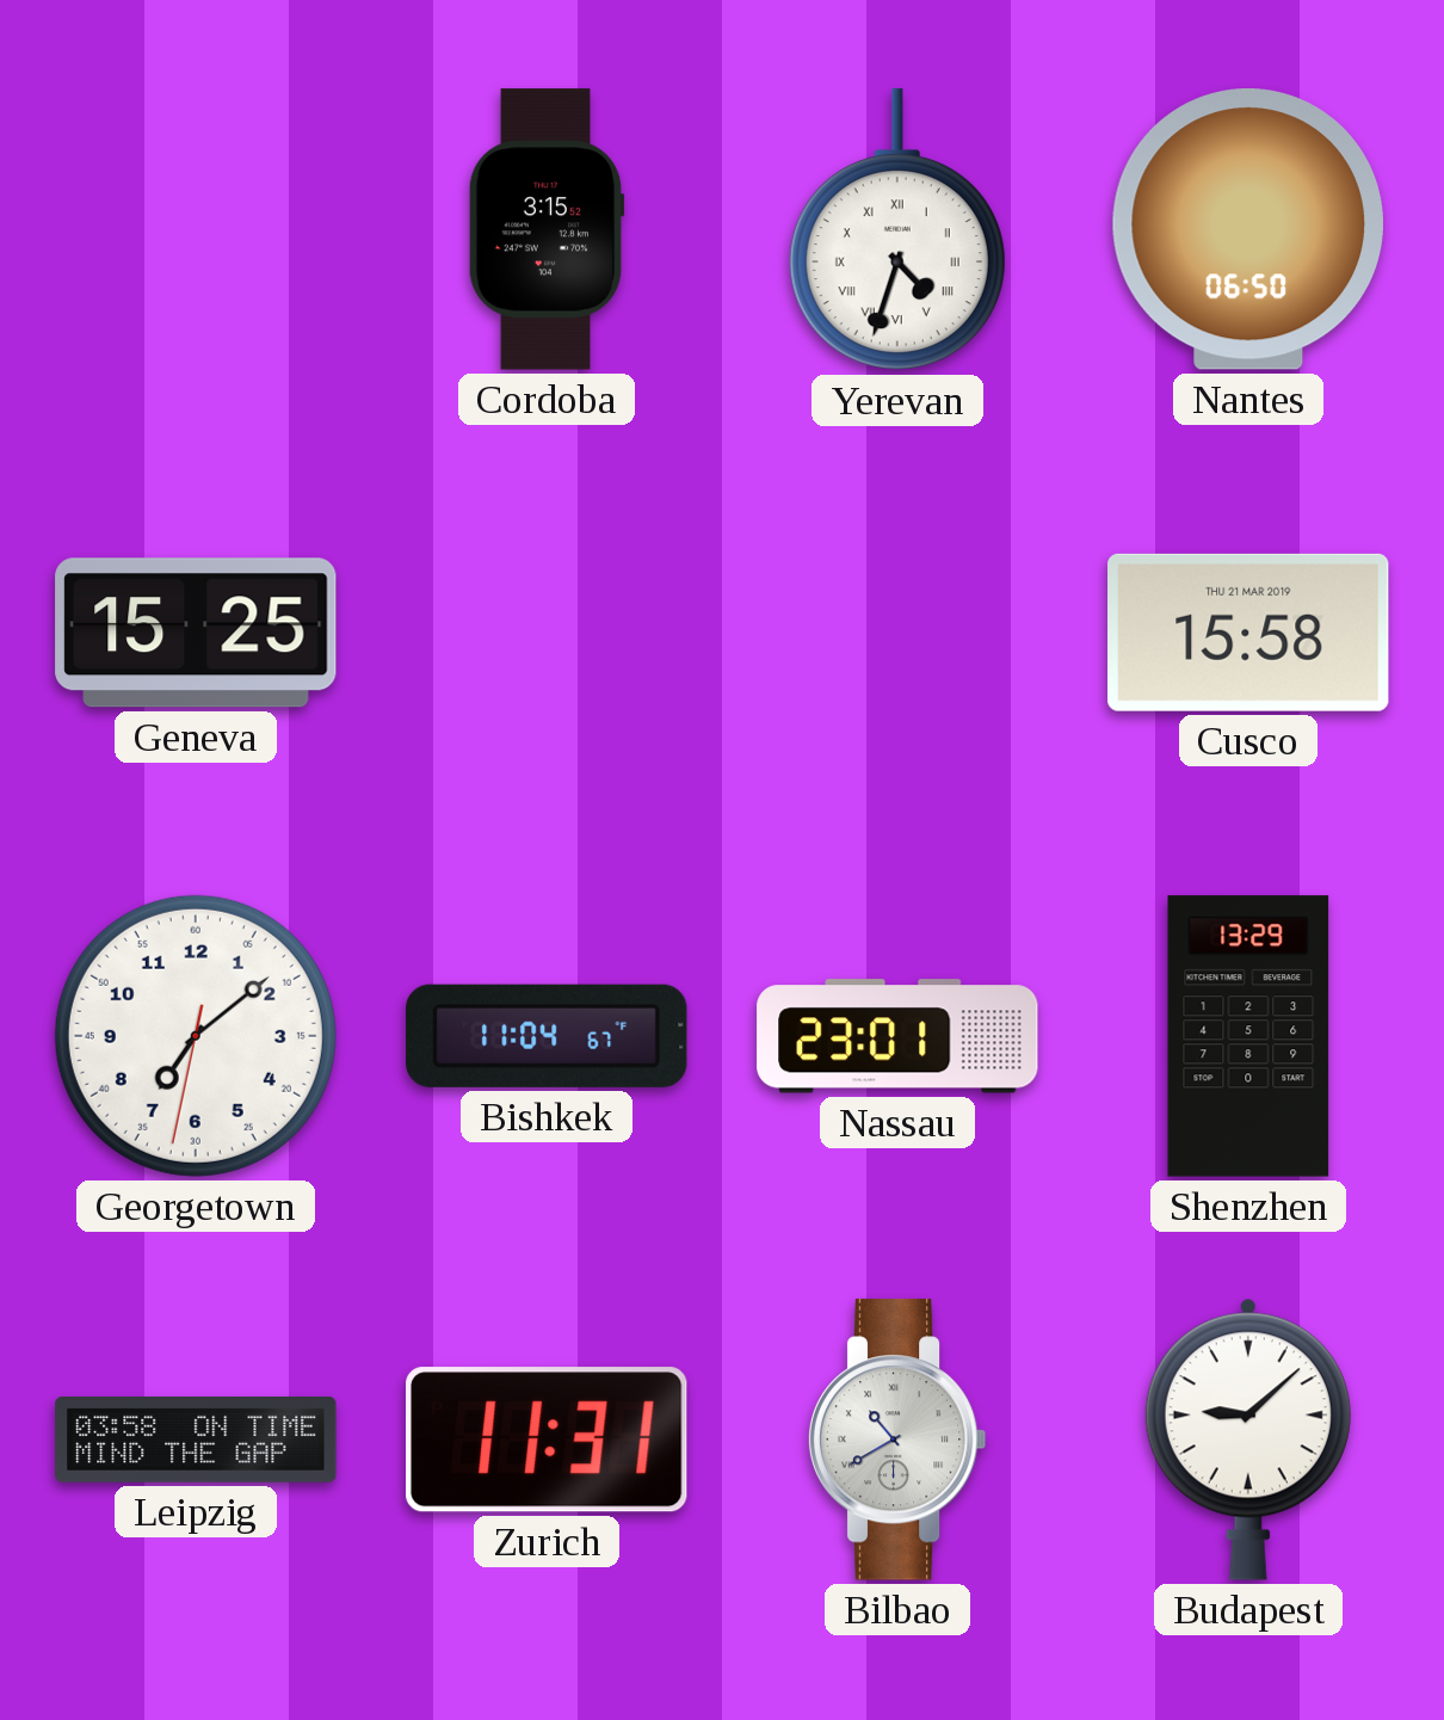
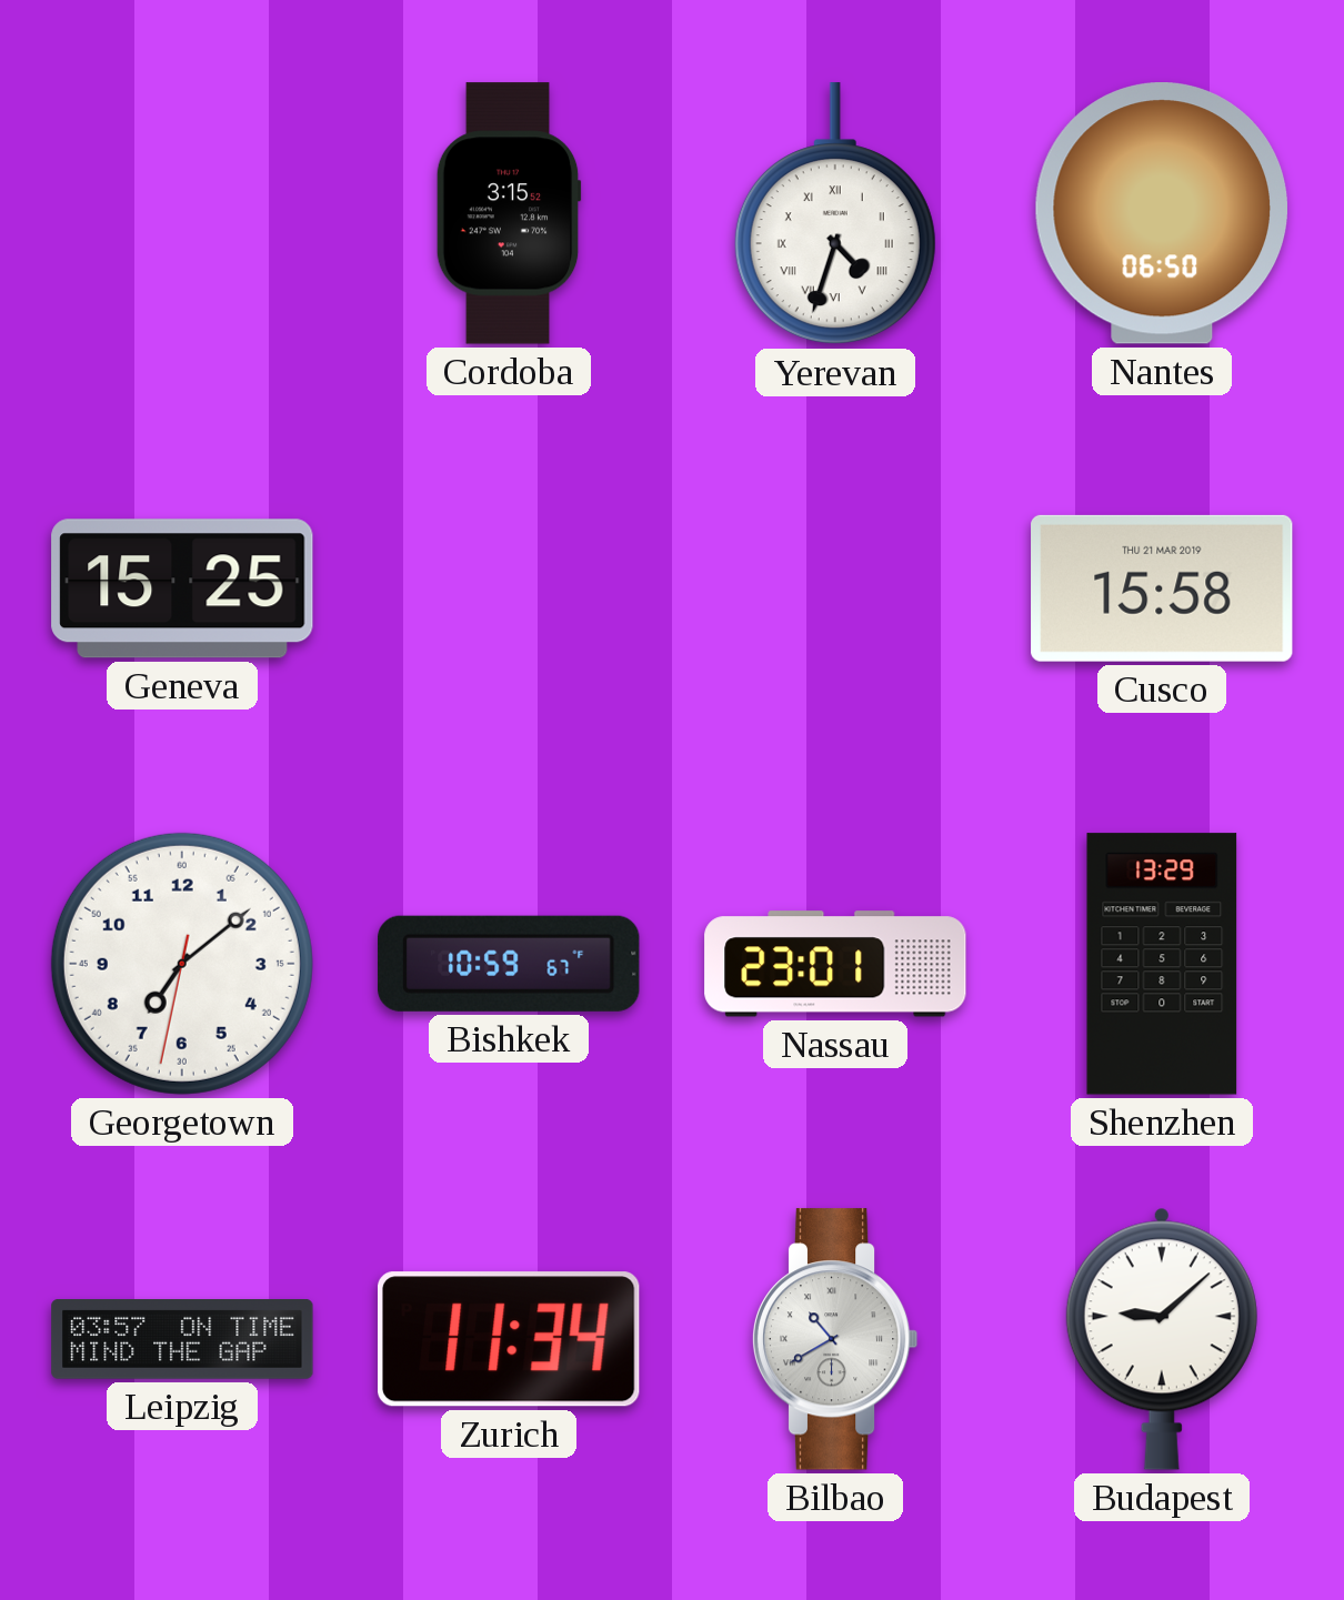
Bishkek: 11:04 -> 10:59
Leipzig: 03:58 -> 03:57
Zurich: 11:31 -> 11:34
